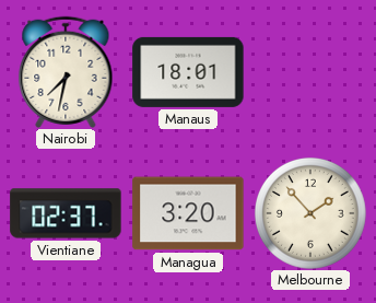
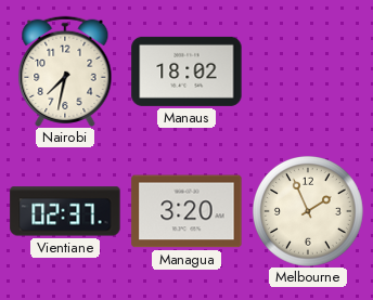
Manaus: 18:01 -> 18:02
Melbourne: 1:53 -> 1:56
